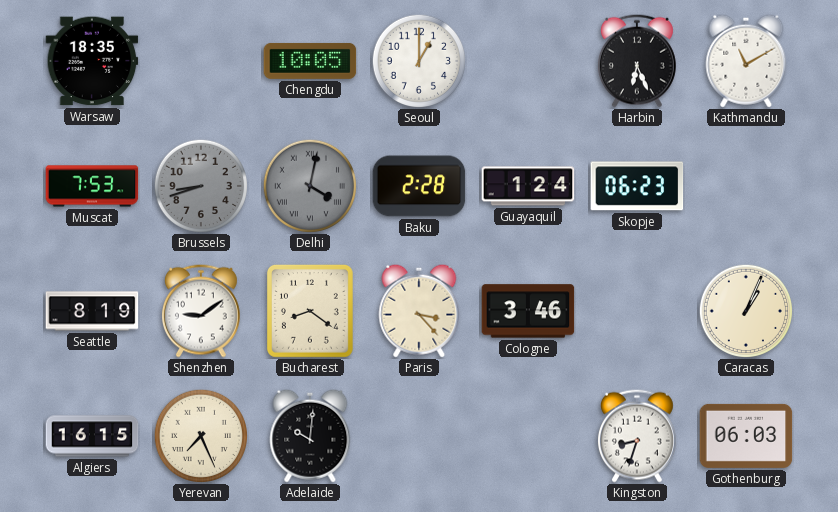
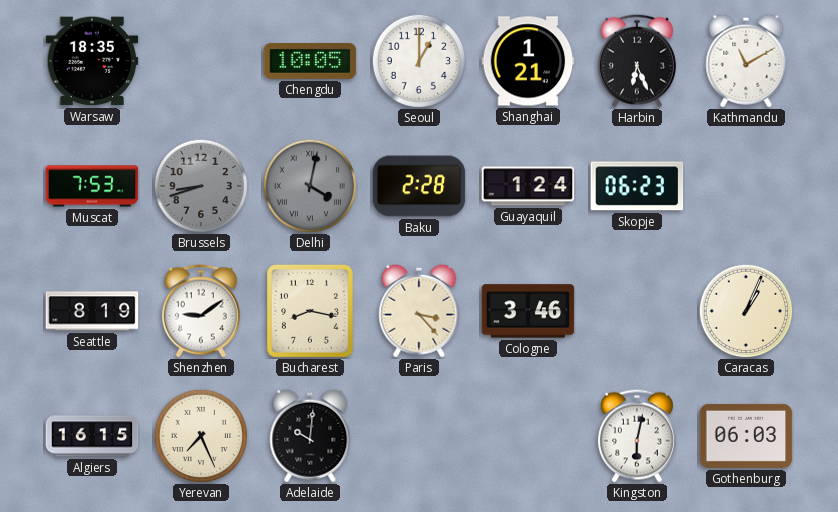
Shanghai: none -> 1:21
Bucharest: 8:21 -> 8:17
Kingston: 8:33 -> 6:02
